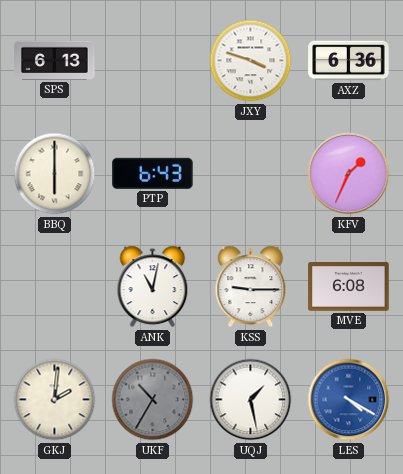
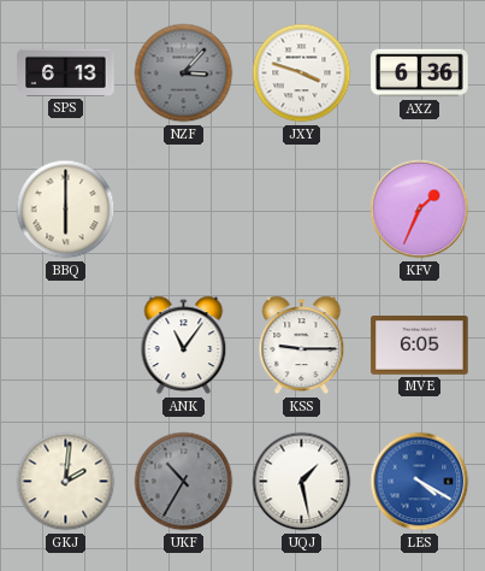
NZF: none -> 3:07
PTP: 6:43 -> none
ANK: 11:02 -> 11:06
MVE: 6:08 -> 6:05
